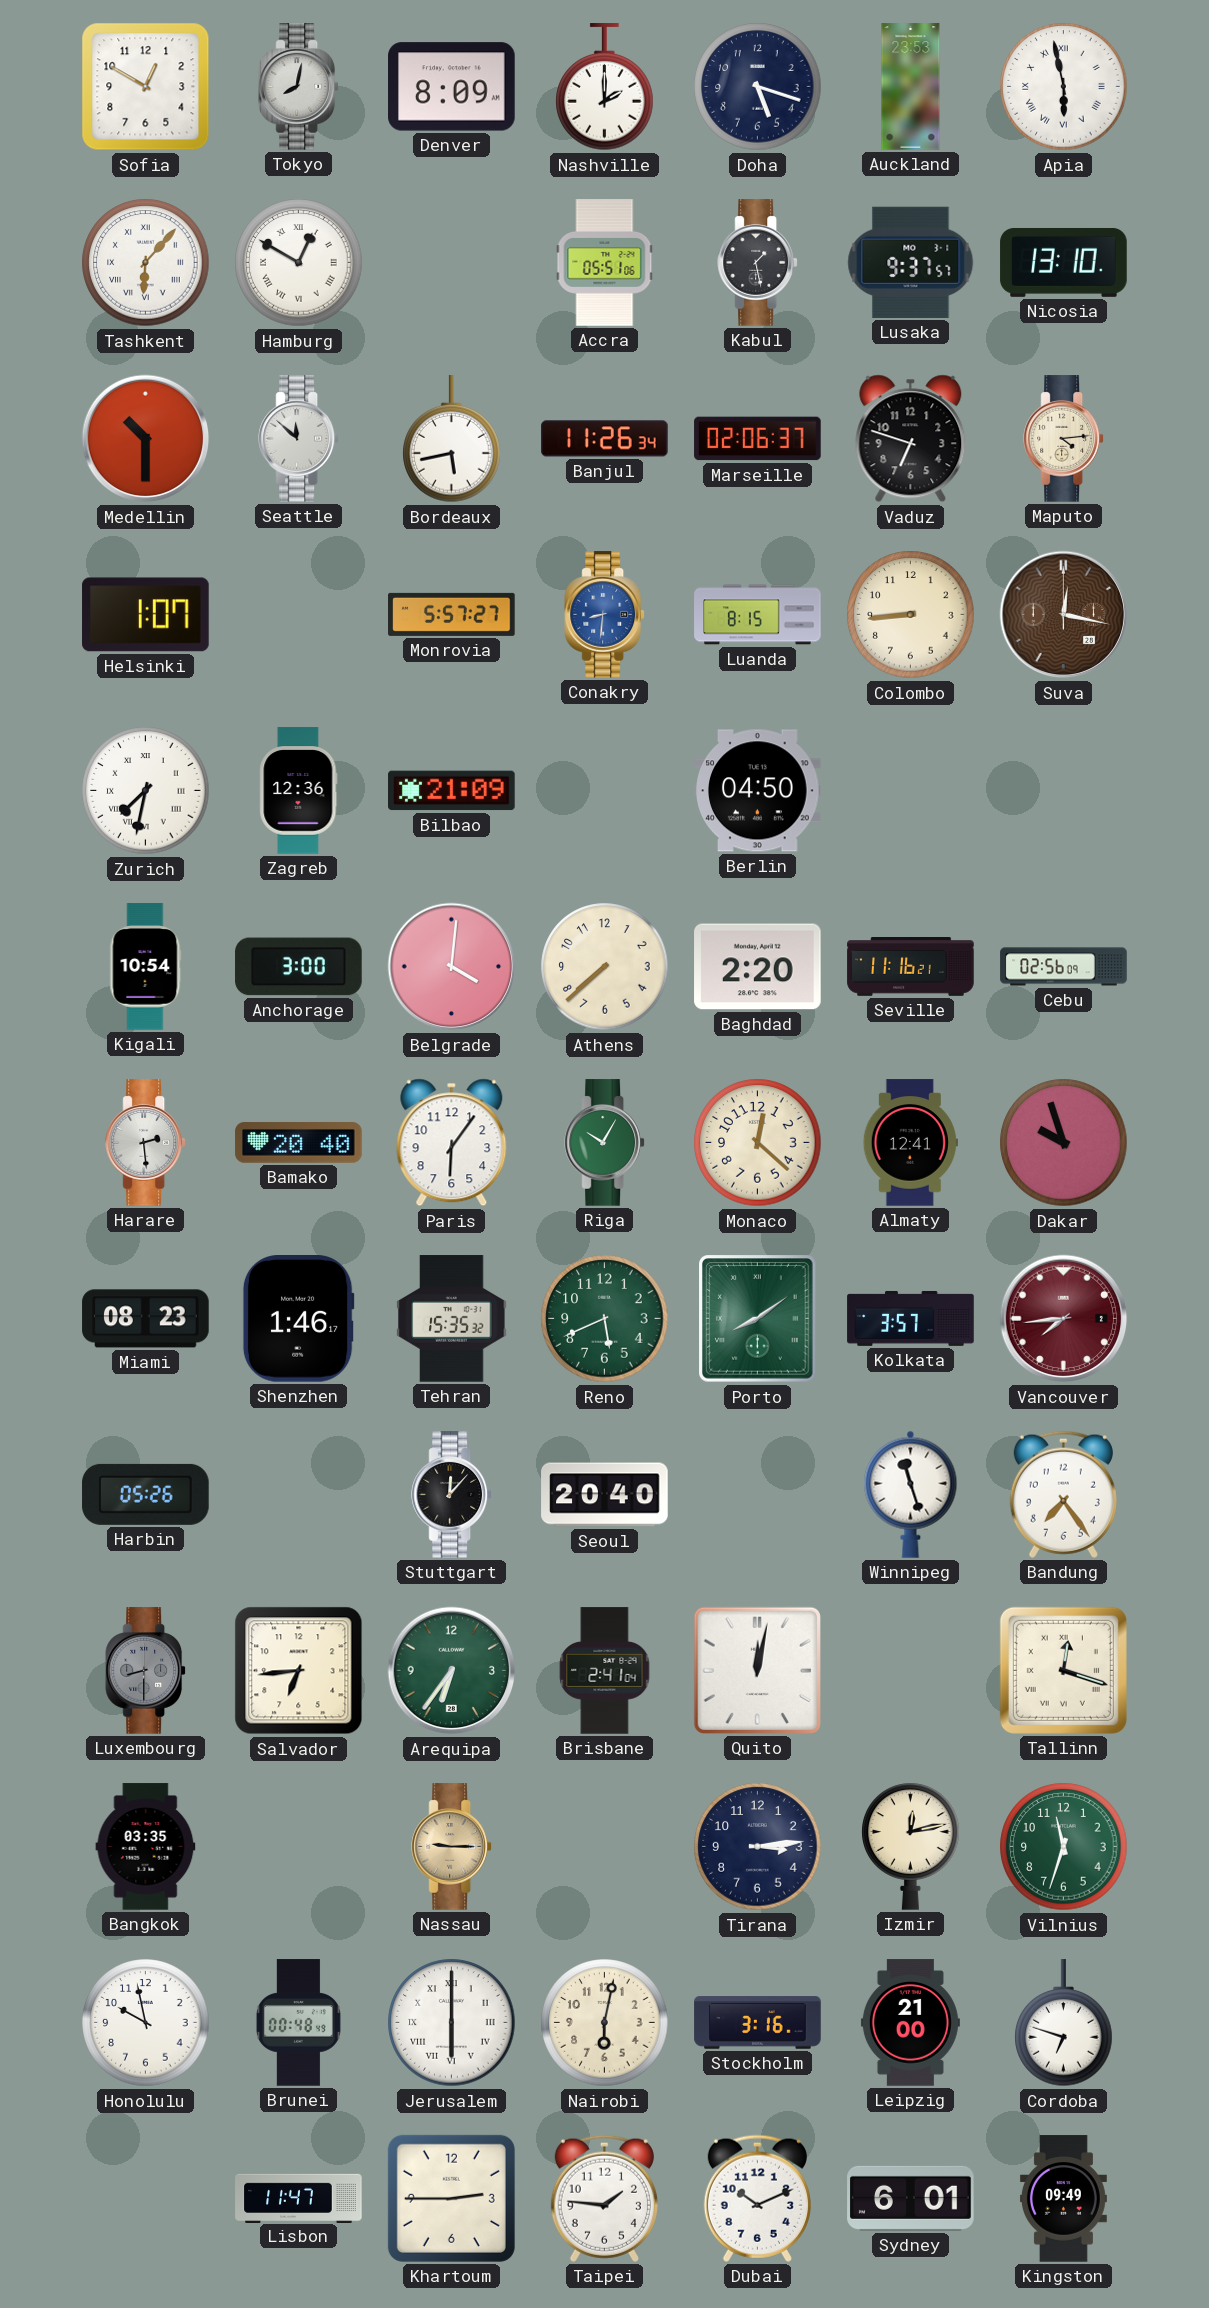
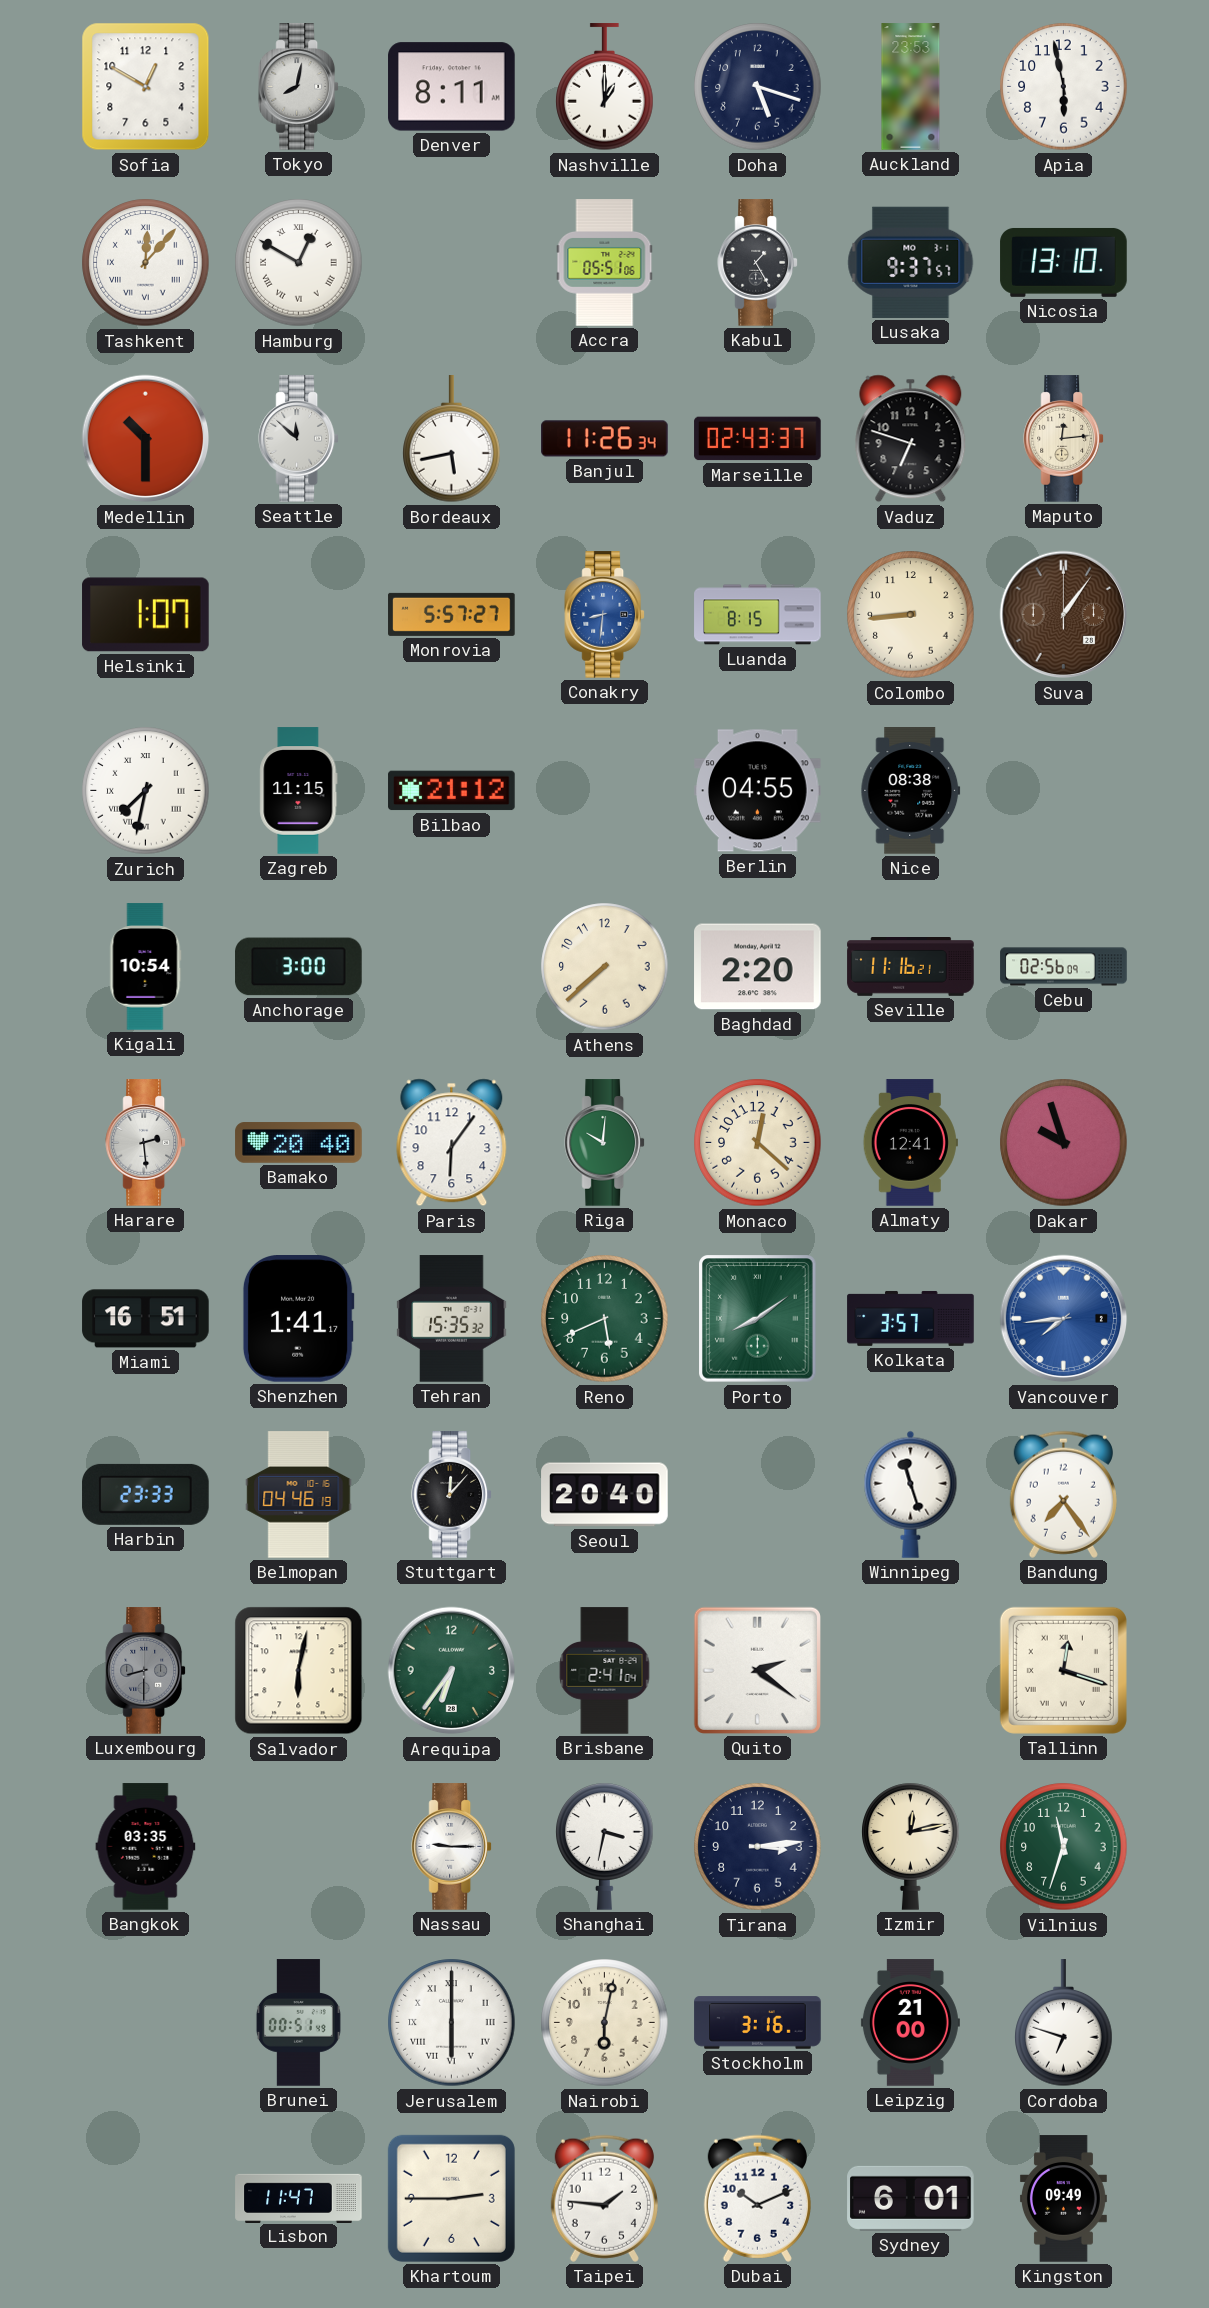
Denver: 8:09 -> 8:11
Nashville: 2:00 -> 1:00
Apia numerals: Roman -> Arabic
Tashkent: 6:07 -> 12:07
Kabul: 1:28 -> 1:25
Marseille: 02:06 -> 02:43
Maputo: 4:14 -> 12:14
Suva: 12:17 -> 1:06
Zagreb: 12:36 -> 11:15
Bilbao: 21:09 -> 21:12
Berlin: 04:50 -> 04:55
Nice: none -> 08:38
Belgrade: 4:01 -> none
Riga: 10:05 -> 10:01
Miami: 08:23 -> 16:51
Shenzhen: 1:46 -> 1:41
Vancouver dial: burgundy -> blue
Harbin: 05:26 -> 23:33
Belmopan: none -> 04:46
Salvador: 6:44 -> 6:02
Quito: 12:02 -> 2:21
Nassau dial: champagne -> white
Shanghai: none -> 3:32
Honolulu: 9:58 -> none
Brunei: 00:48 -> 00:51
